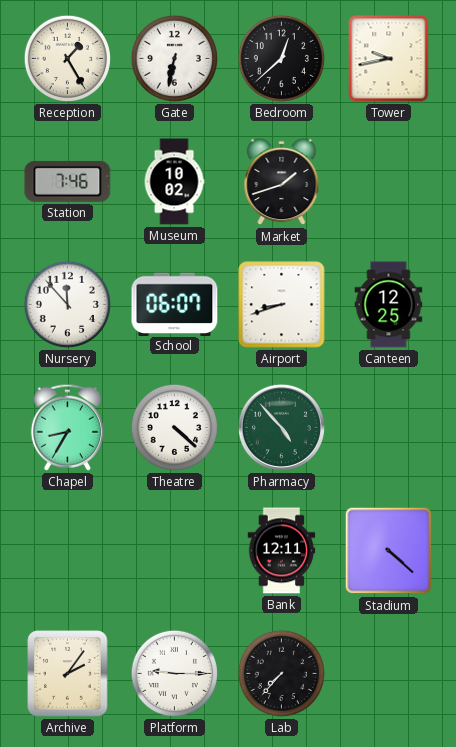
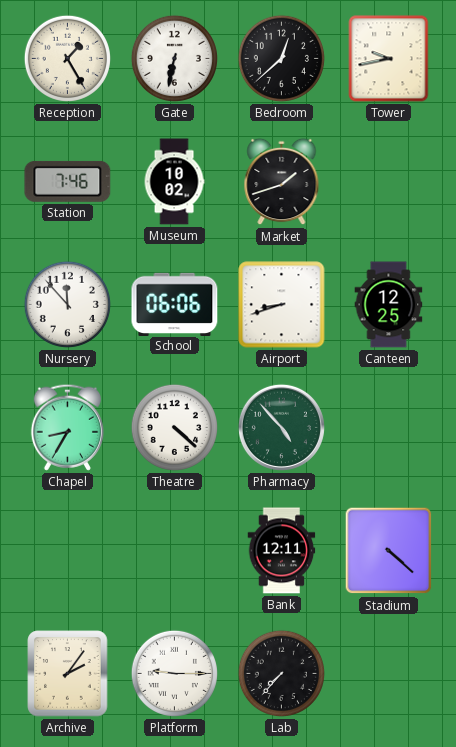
School: 06:07 -> 06:06
